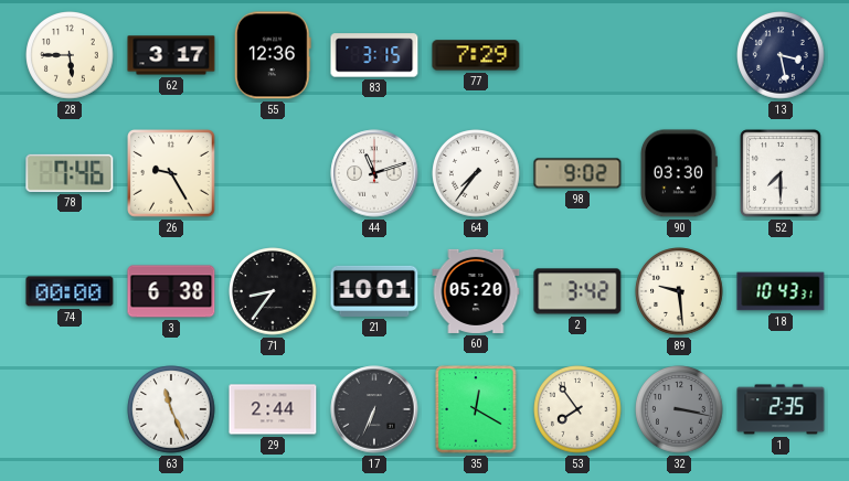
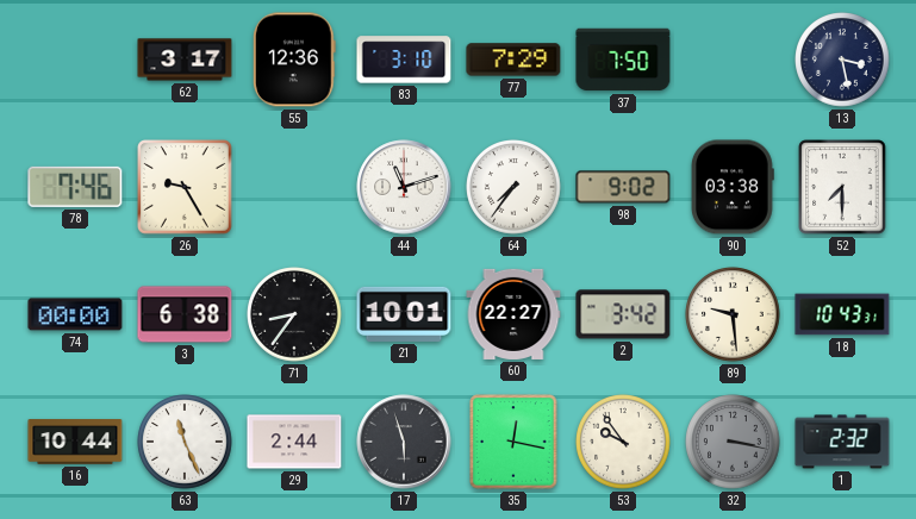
28: 5:45 -> none
83: 3:15 -> 3:10
37: none -> 7:50
90: 03:30 -> 03:38
60: 05:20 -> 22:27
16: none -> 10:44
17: 6:34 -> 5:57
35: 12:20 -> 12:17
53: 7:54 -> 9:54
1: 2:35 -> 2:32
